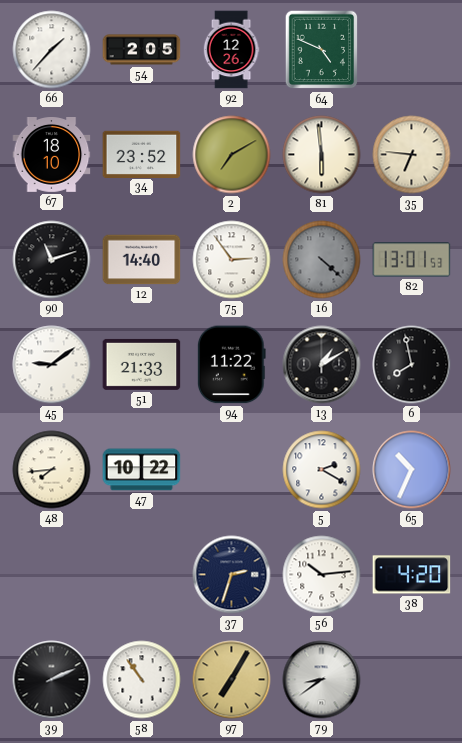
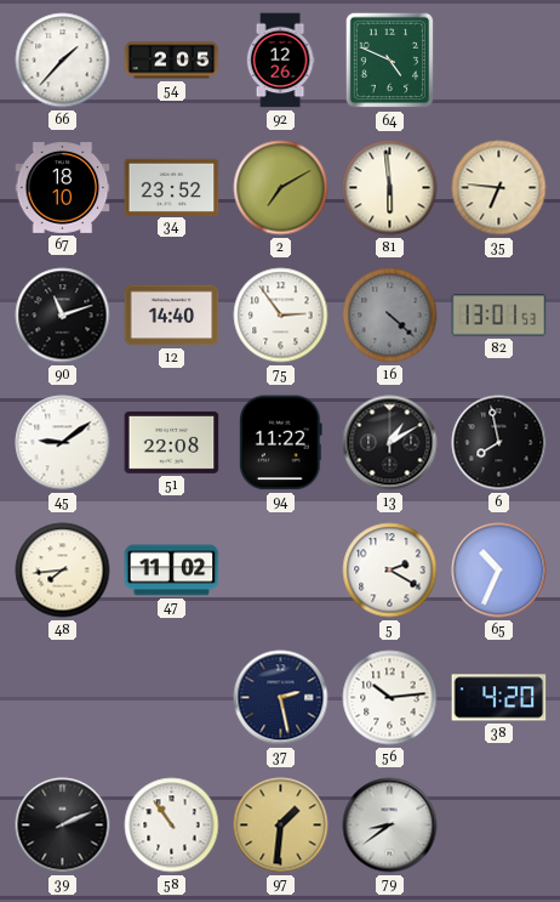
51: 21:33 -> 22:08
47: 10:22 -> 11:02
37: 2:33 -> 2:28
97: 7:05 -> 1:31
